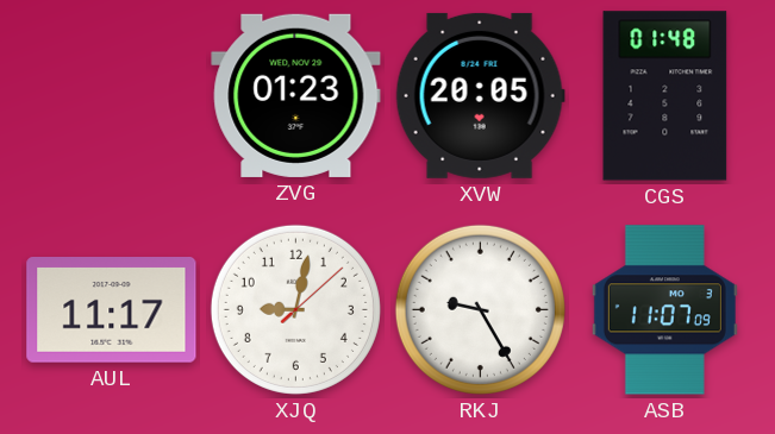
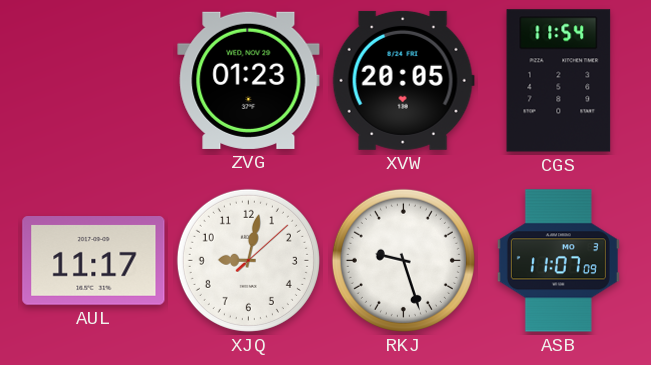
CGS: 01:48 -> 11:54
RKJ: 9:25 -> 9:27
